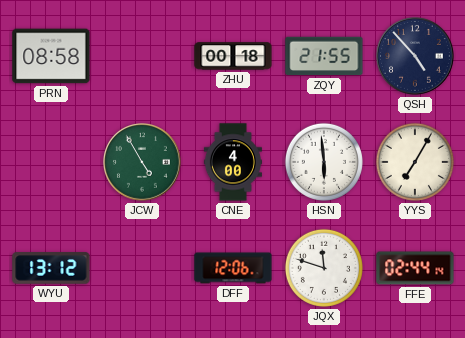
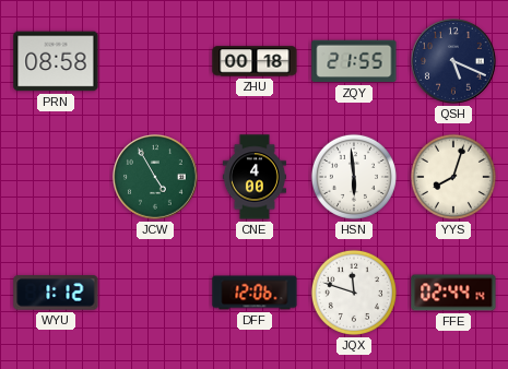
QSH: 4:53 -> 5:19
YYS: 7:05 -> 8:03
WYU: 13:12 -> 1:12
